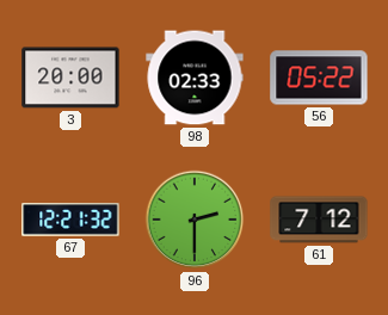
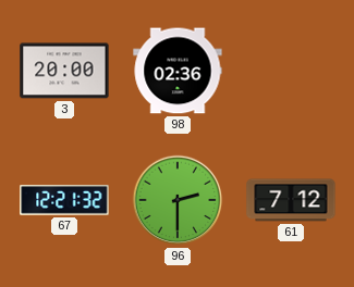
98: 02:33 -> 02:36
56: 05:22 -> none
